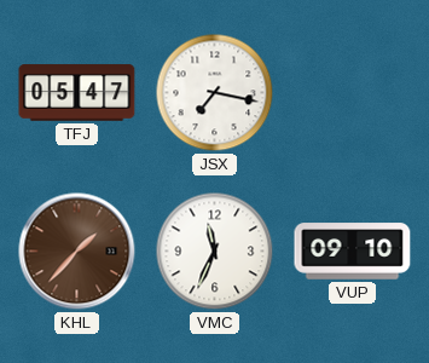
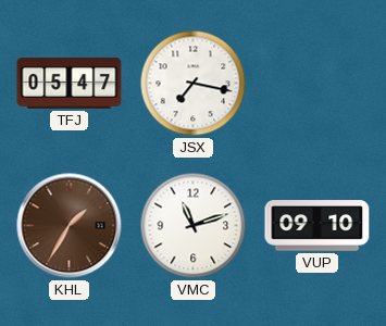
KHL: 1:37 -> 1:35
VMC: 11:34 -> 11:12
